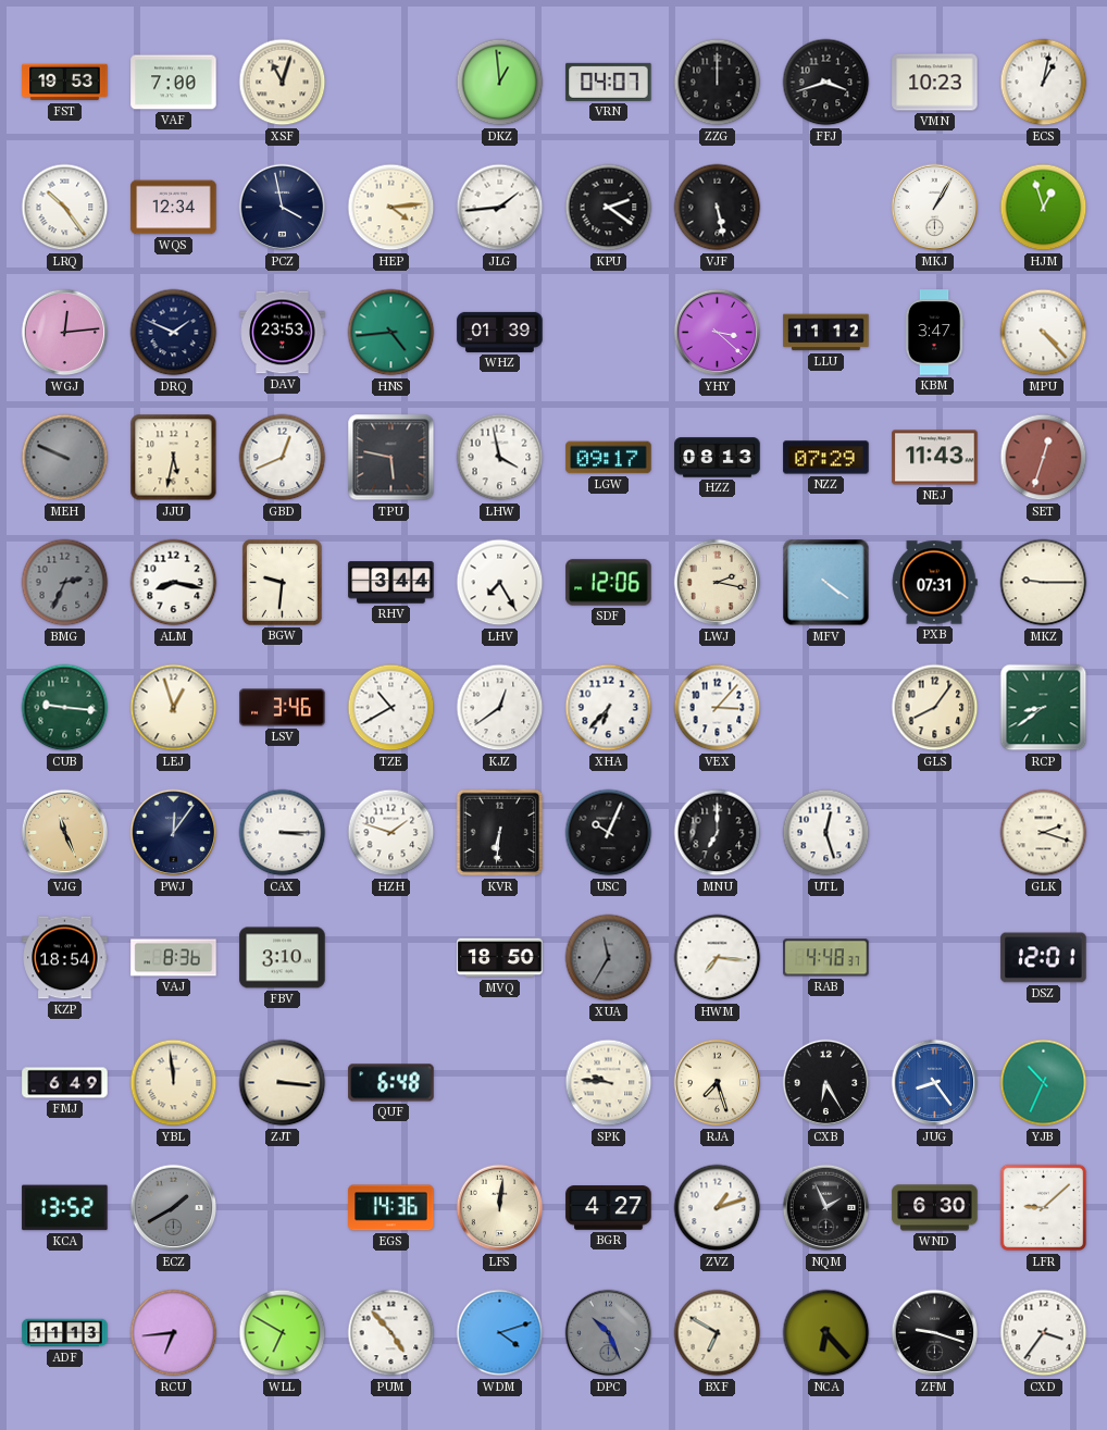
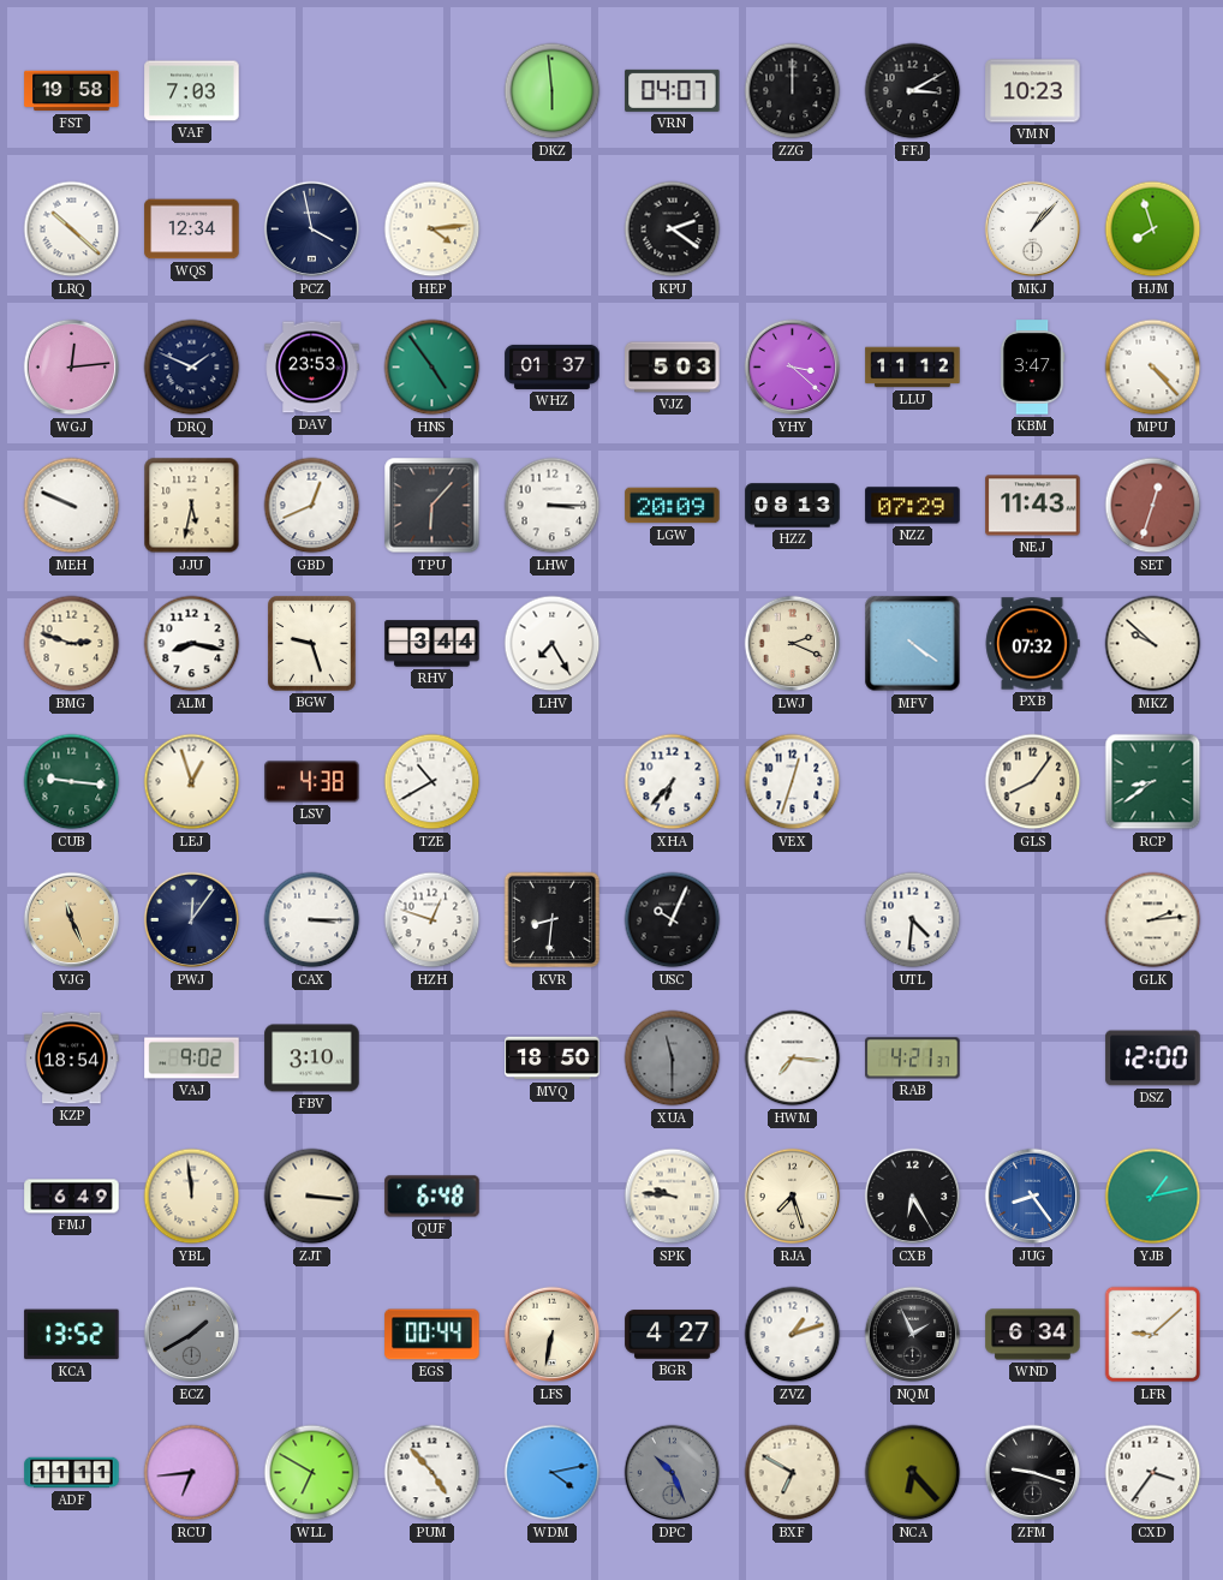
FST: 19:53 -> 19:58
VAF: 7:00 -> 7:03
XSF: 11:03 -> none
DKZ: 12:59 -> 5:59
FFJ: 3:42 -> 3:10
ECS: 1:02 -> none
LRQ: 10:24 -> 10:22
JLG: 1:44 -> none
VJF: 5:28 -> none
MKJ: 1:05 -> 1:07
HJM: 12:57 -> 7:57
HNS: 4:44 -> 4:54
WHZ: 01:39 -> 01:37
VJZ: none -> 5:03
MEH dial: grey -> white
TPU: 5:47 -> 6:07
LHW: 3:58 -> 3:15
LGW: 09:17 -> 20:09
BMG: 2:34 -> 2:48
BMG dial: grey -> cream
BGW: 9:31 -> 9:27
SDF: 12:06 -> none
LWJ: 2:17 -> 2:19
PXB: 07:31 -> 07:32
MKZ: 9:15 -> 9:52
LSV: 3:46 -> 4:38
KJZ: 12:39 -> none
VEX: 3:07 -> 12:33
HZH: 1:48 -> 12:48
KVR: 6:31 -> 8:31
MNU: 7:00 -> none
UTL: 12:27 -> 4:31
GLK: 2:18 -> 2:14
VAJ: 8:36 -> 9:02
XUA: 11:35 -> 11:30
RAB: 4:48 -> 4:21
DSZ: 12:01 -> 12:00
YJB: 10:34 -> 1:13
EGS: 14:36 -> 00:44
LFS: 12:01 -> 6:32
WND: 6:30 -> 6:34
ADF: 11:13 -> 11:11
WDM: 4:12 -> 4:13
